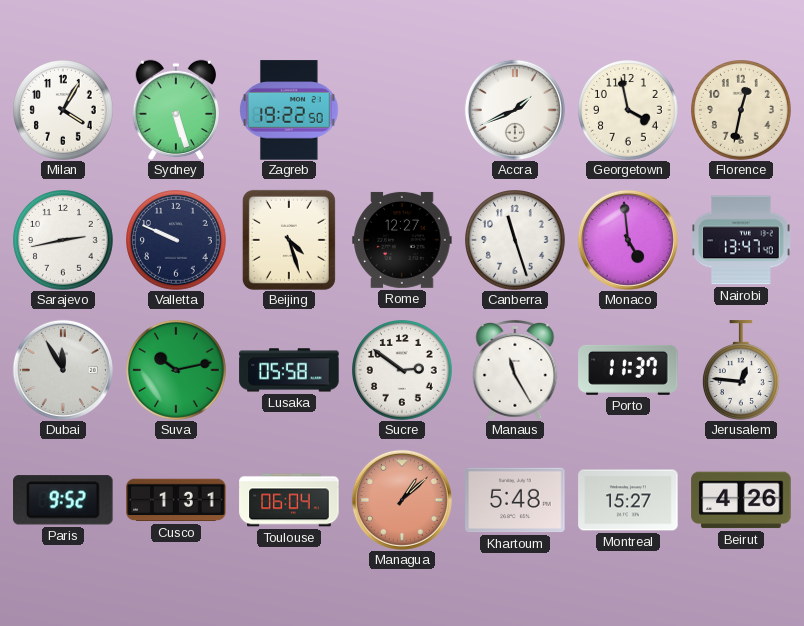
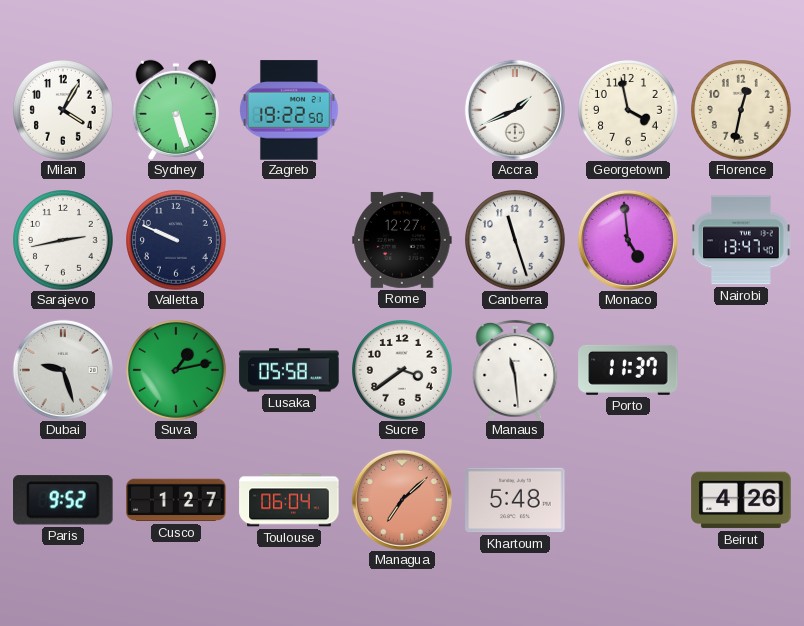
Beijing: 4:27 -> none
Dubai: 11:55 -> 9:27
Suva: 10:13 -> 1:13
Sucre: 2:51 -> 3:39
Manaus: 11:25 -> 11:29
Jerusalem: 12:46 -> none
Cusco: 1:31 -> 1:27
Managua: 1:08 -> 7:08
Montreal: 15:27 -> none
